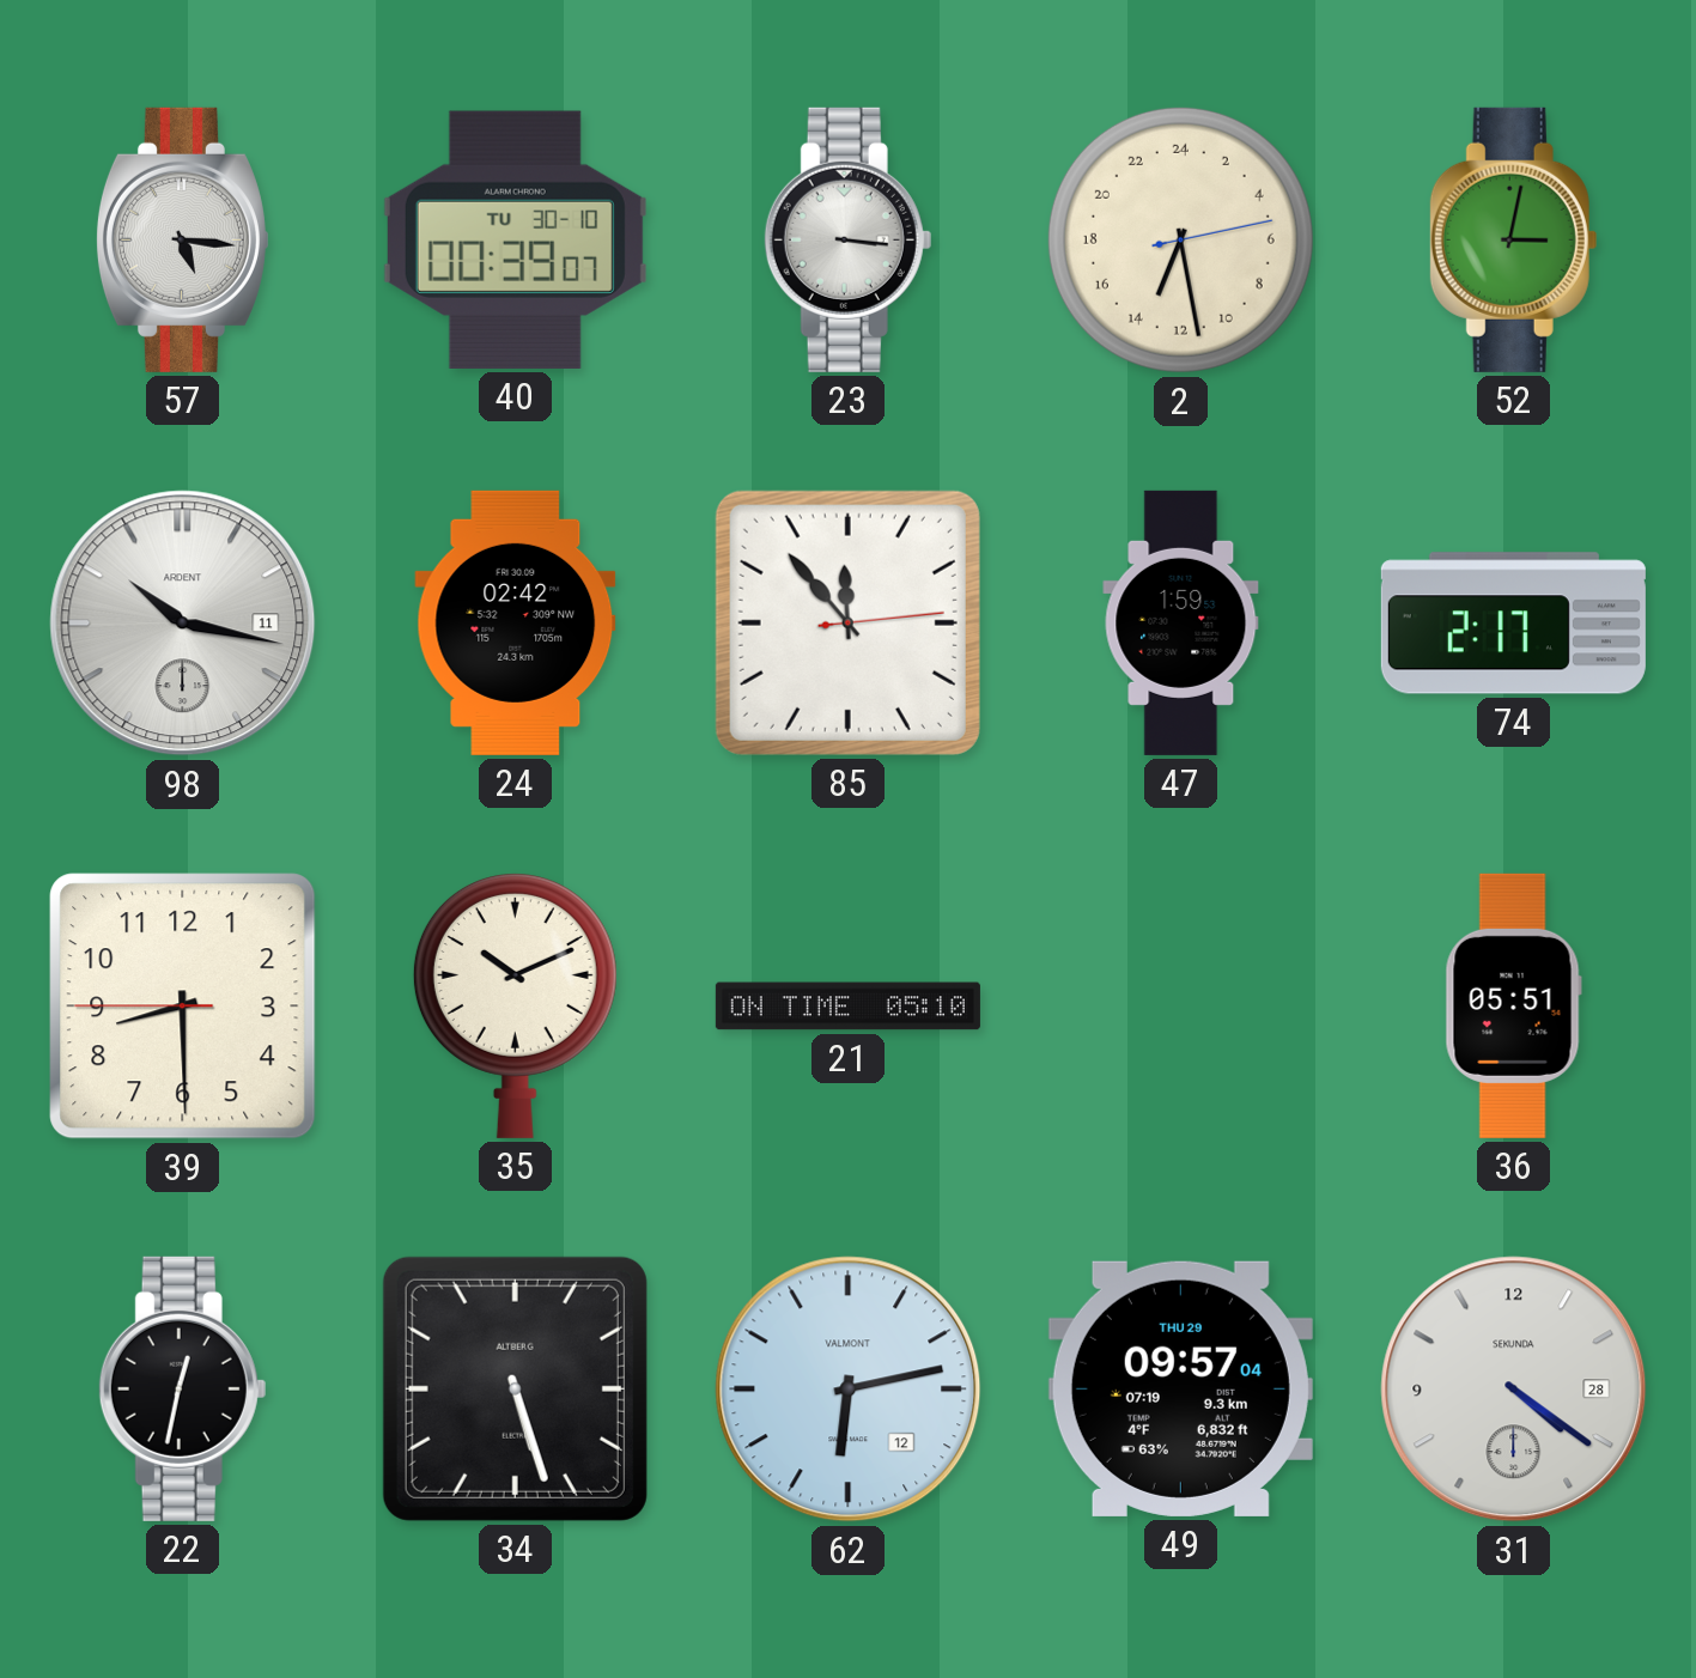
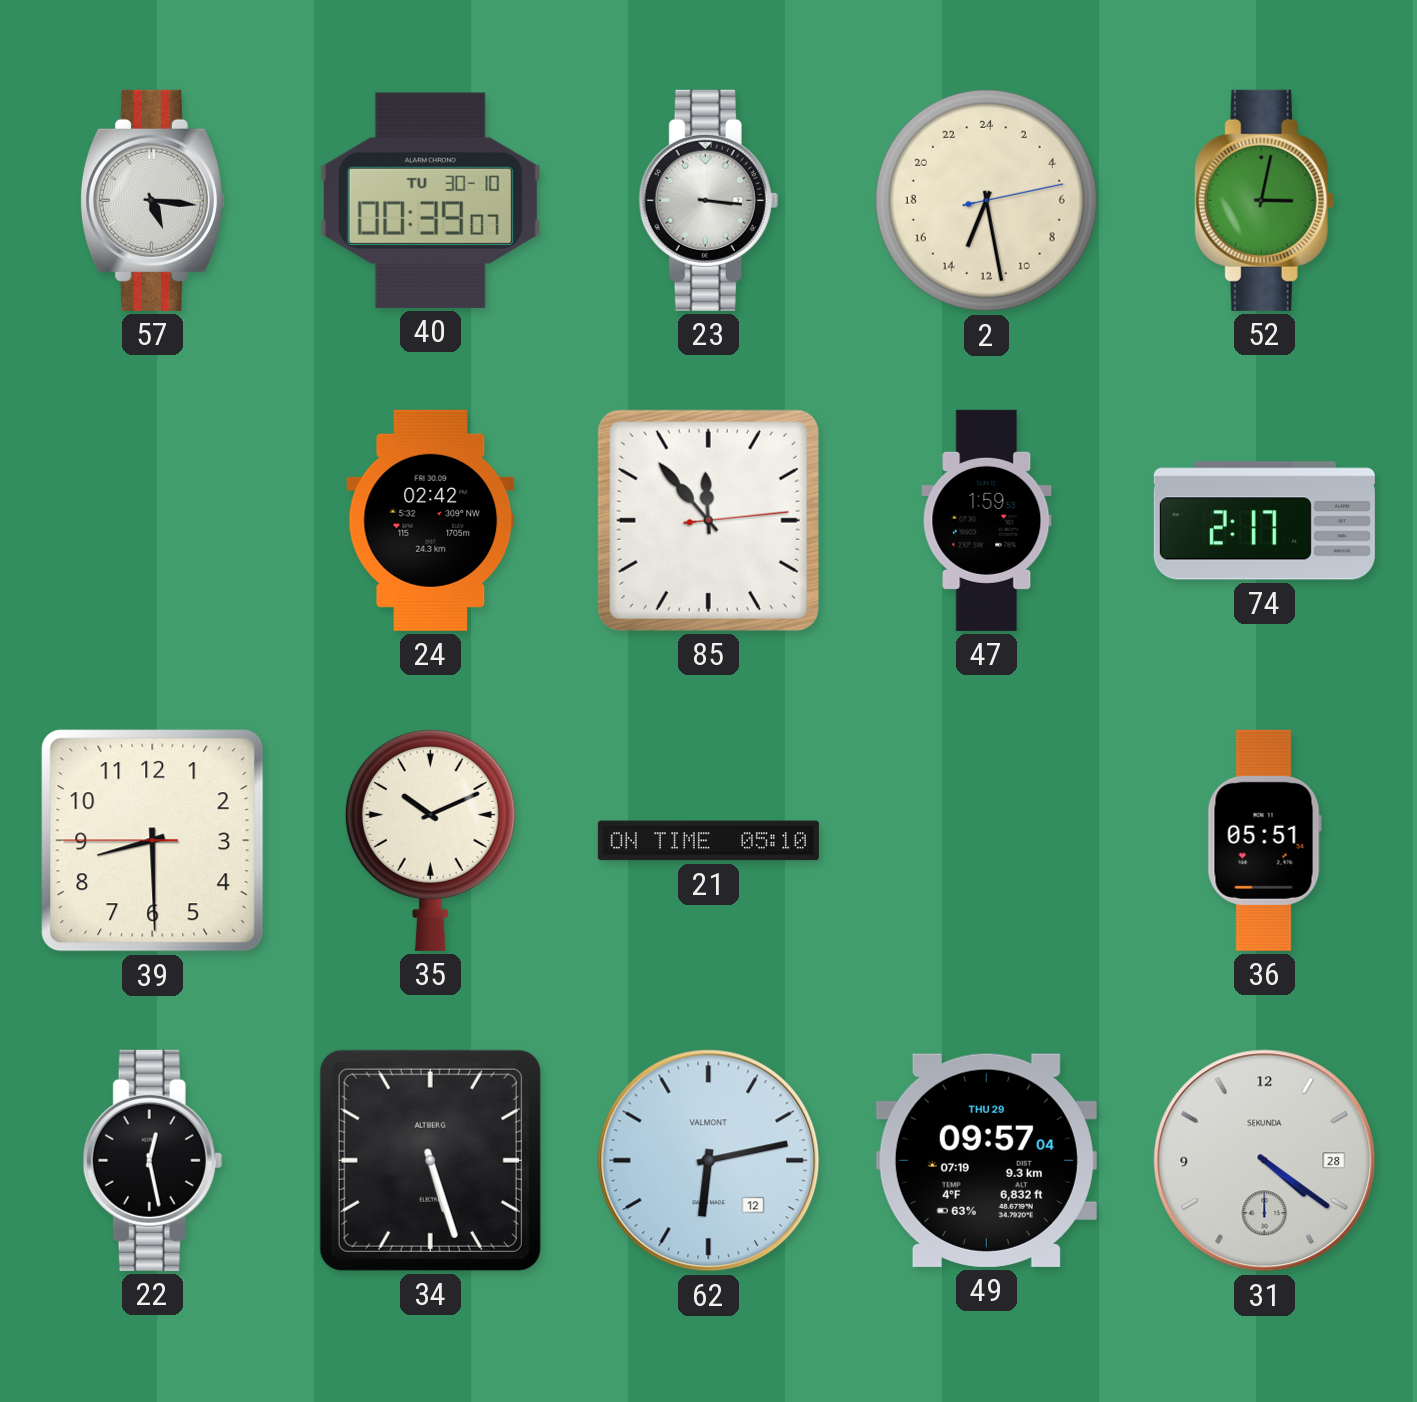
98: 10:17 -> none
22: 12:32 -> 12:28
